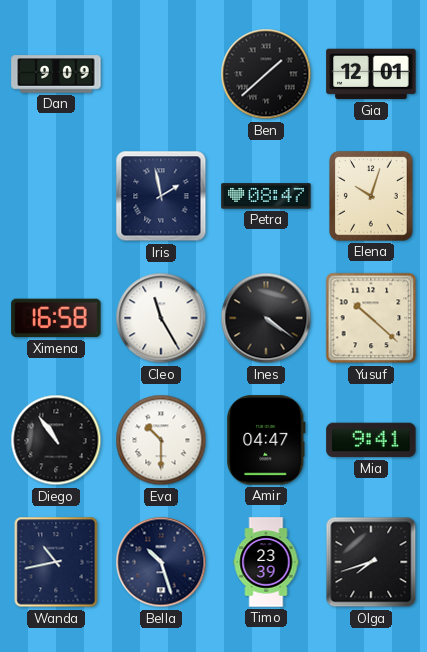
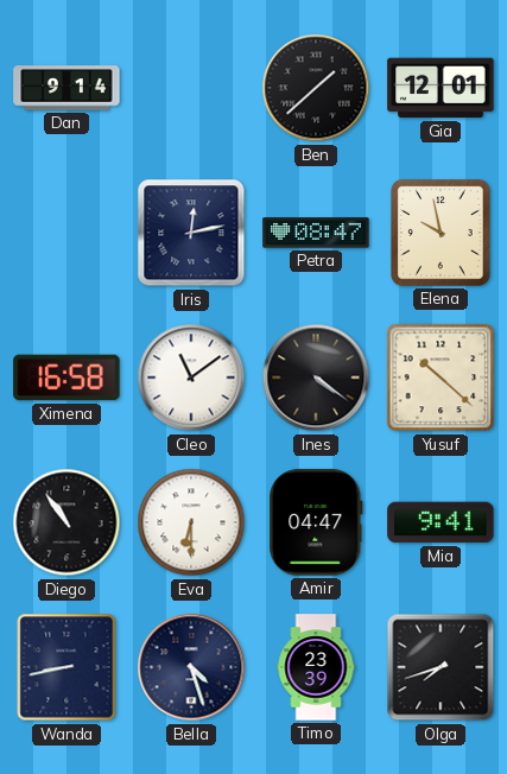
Dan: 9:09 -> 9:14
Iris: 1:58 -> 12:13
Elena: 10:03 -> 9:58
Cleo: 11:25 -> 11:09
Eva: 10:30 -> 6:30
Wanda: 10:43 -> 8:43
Bella: 10:27 -> 4:27
